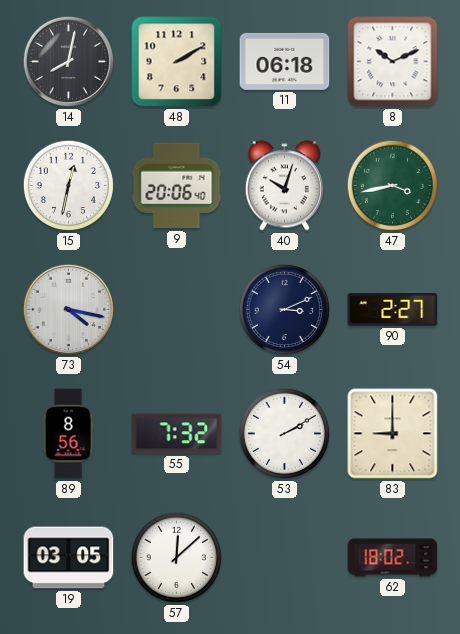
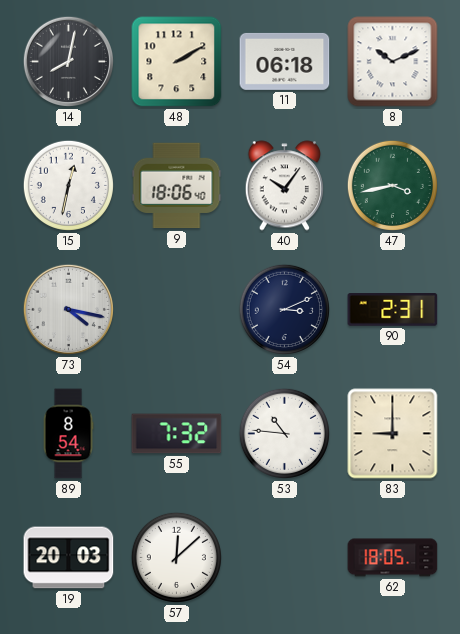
9: 20:06 -> 18:06
40: 10:03 -> 10:06
90: 2:27 -> 2:31
89: 8:56 -> 8:54
53: 2:10 -> 10:46
19: 03:05 -> 20:03
62: 18:02 -> 18:05
